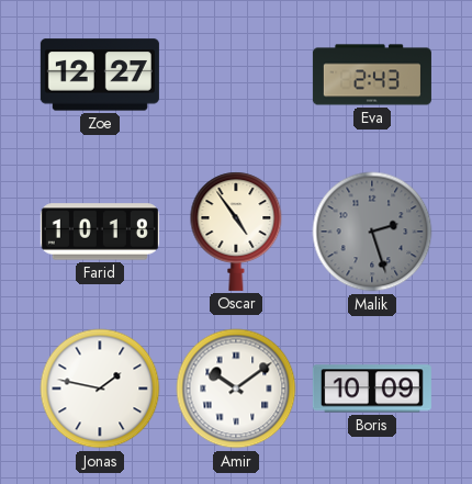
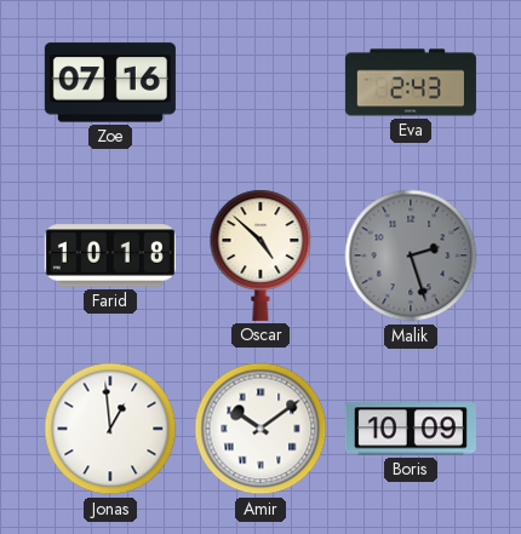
Zoe: 12:27 -> 07:16
Oscar: 4:54 -> 4:52
Jonas: 1:47 -> 12:59
